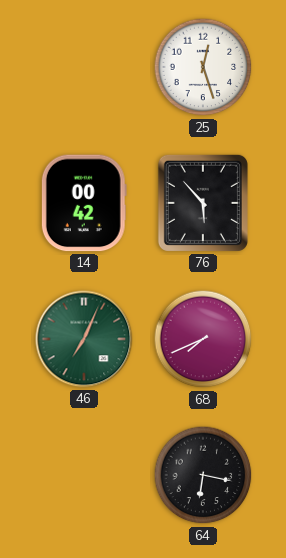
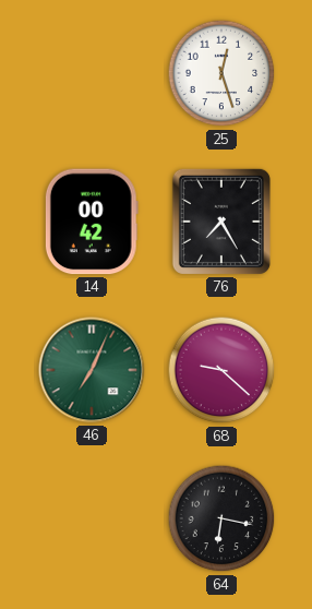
76: 5:53 -> 7:25
68: 7:41 -> 9:22
